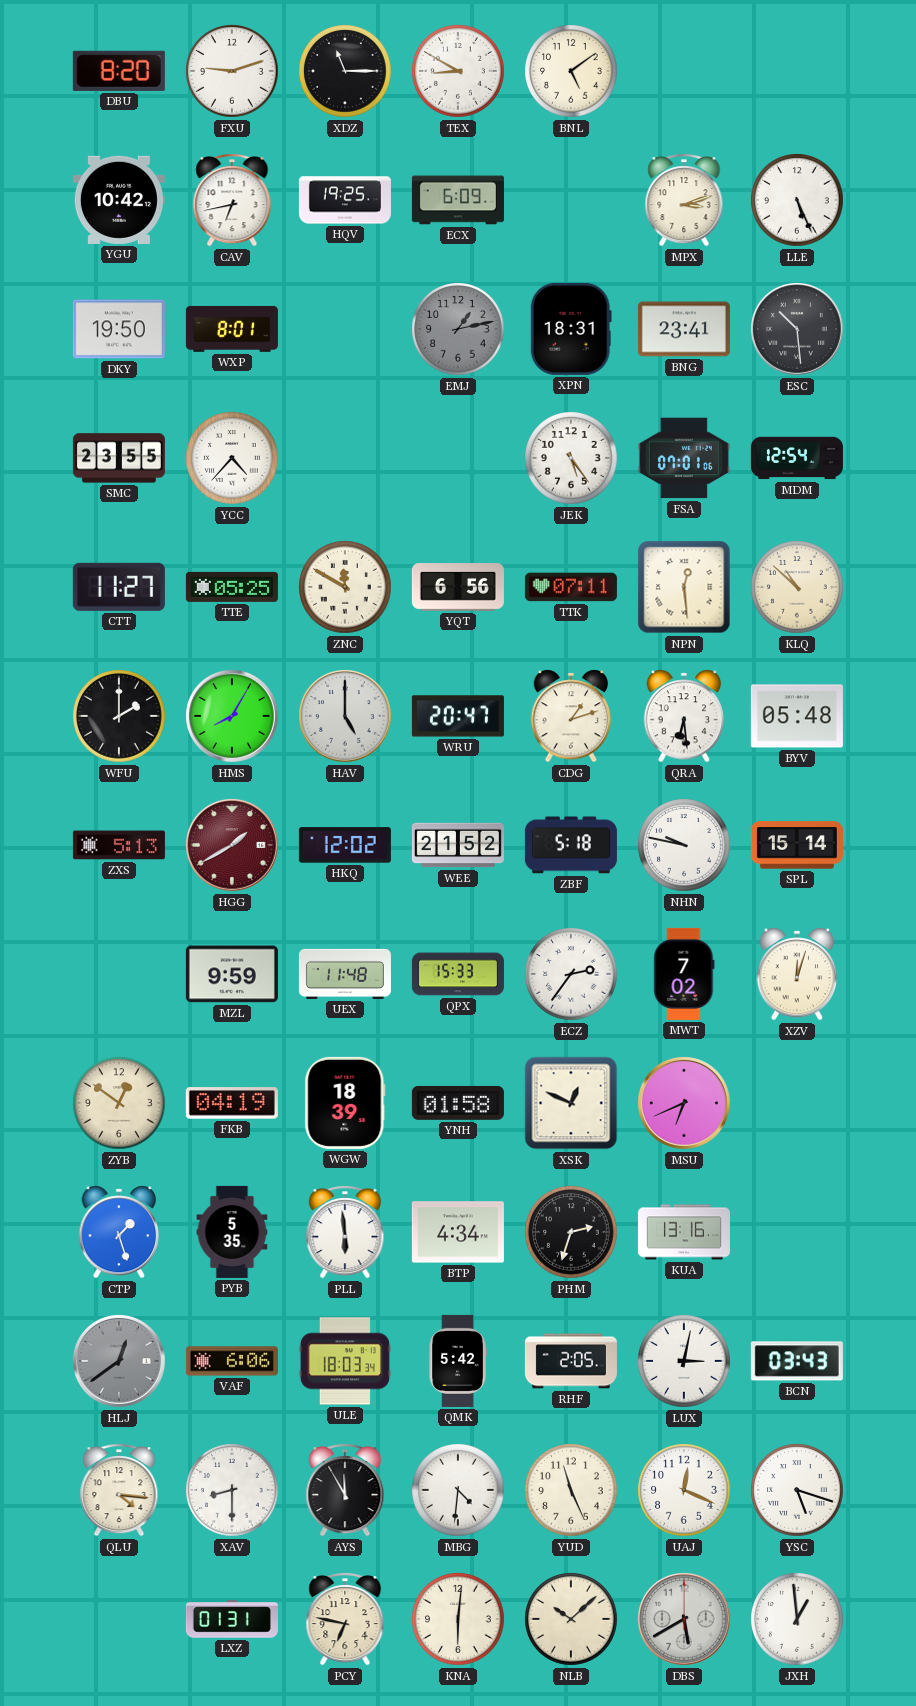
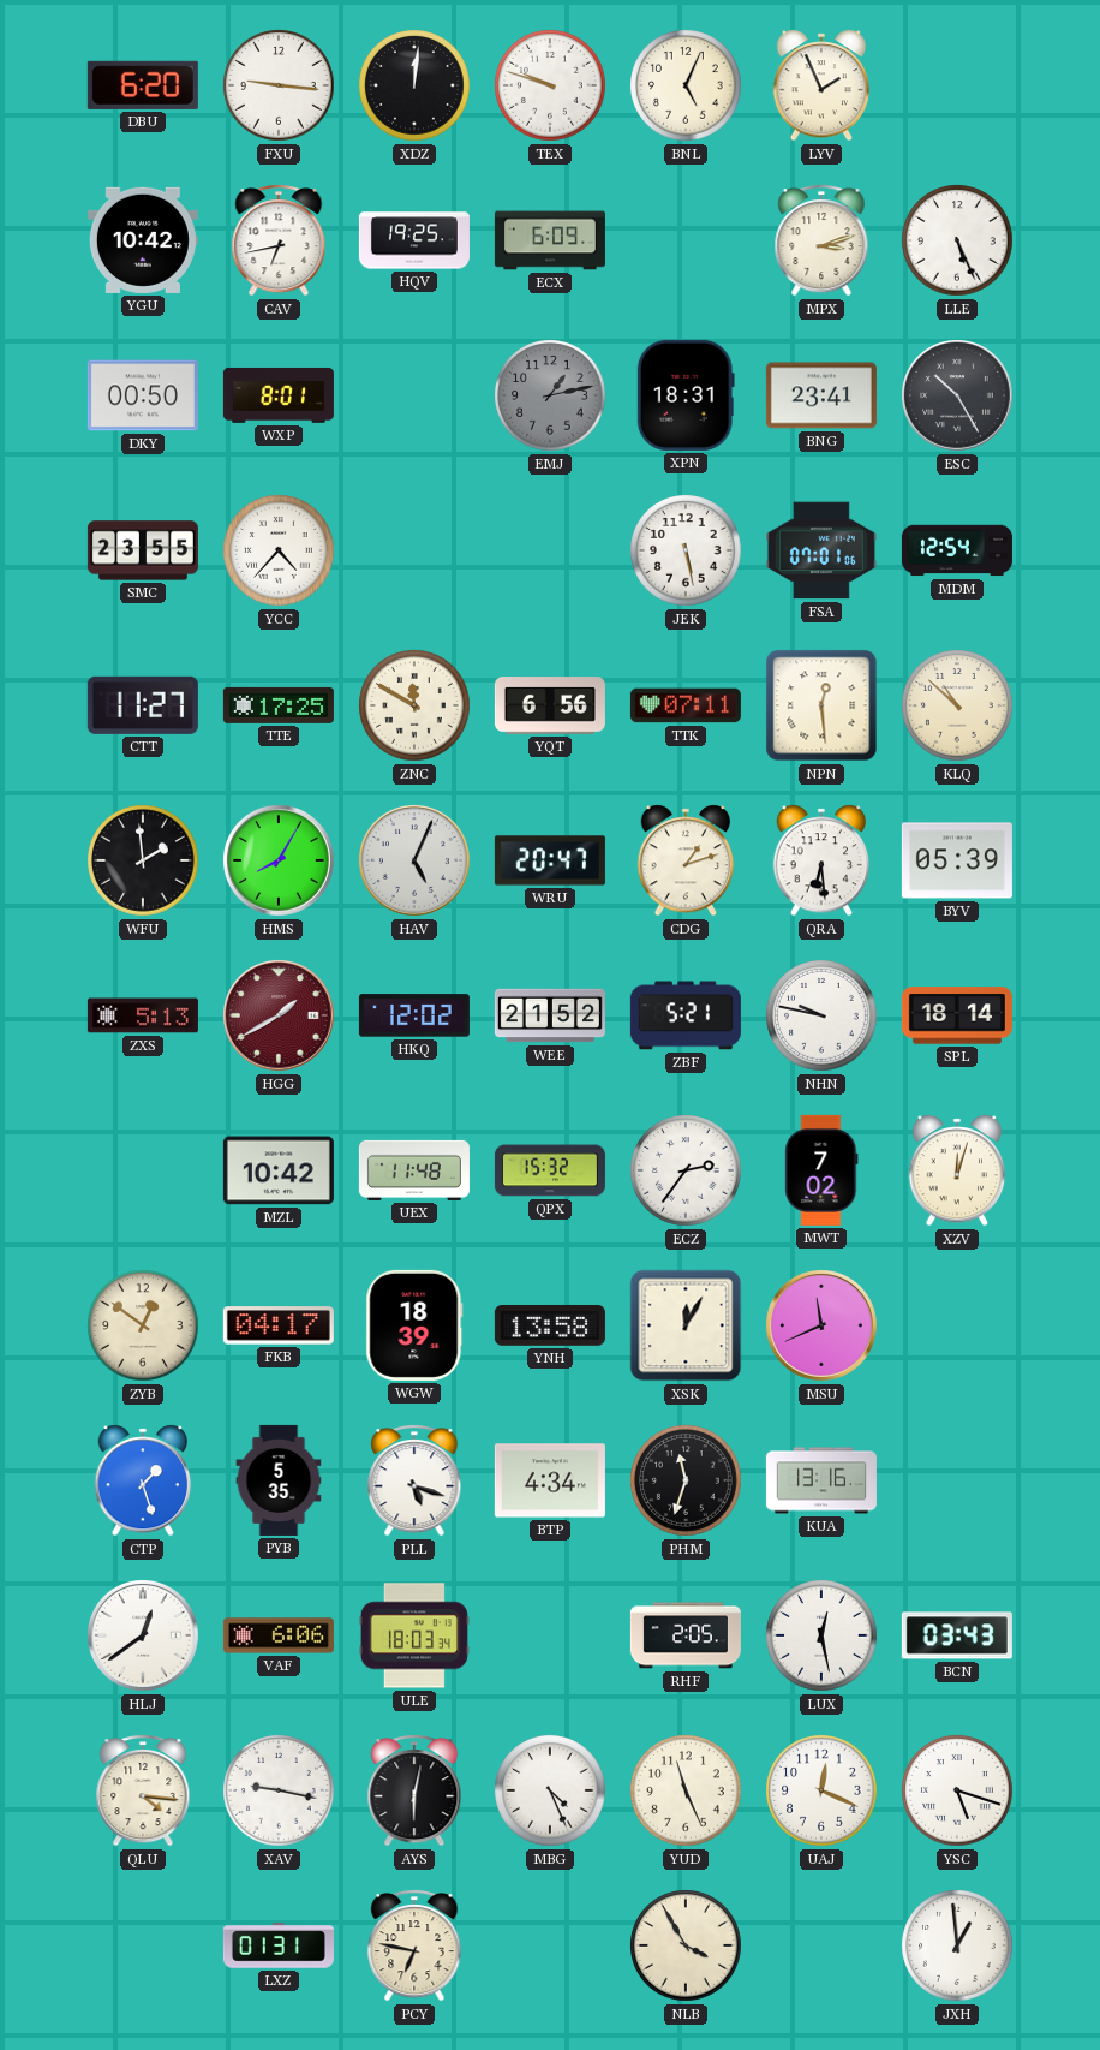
DBU: 8:20 -> 6:20
FXU: 9:12 -> 9:16
XDZ: 11:15 -> 12:01
TEX: 8:50 -> 9:48
BNL: 5:09 -> 5:04
LYV: none -> 1:56
DKY: 19:50 -> 00:50
ESC: 10:29 -> 10:25
JEK: 5:24 -> 5:28
TTE: 05:25 -> 17:25
WFU: 2:00 -> 1:59
HAV: 5:00 -> 5:04
BYV: 05:48 -> 05:39
ZBF: 5:18 -> 5:21
SPL: 15:14 -> 18:14
MZL: 9:59 -> 10:42
QPX: 15:33 -> 15:32
FKB: 04:19 -> 04:17
YNH: 01:58 -> 13:58
XSK: 12:49 -> 12:05
MSU: 6:41 -> 11:41
PLL: 5:59 -> 5:18
PHM: 2:33 -> 11:33
HLJ dial: grey -> white
QMK: 5:42 -> none
LUX: 3:02 -> 12:28
XAV: 8:30 -> 9:17
AYS: 11:55 -> 6:02
MBG: 4:31 -> 4:26
KNA: 6:01 -> none
NLB: 10:08 -> 3:55
DBS: 5:40 -> none
